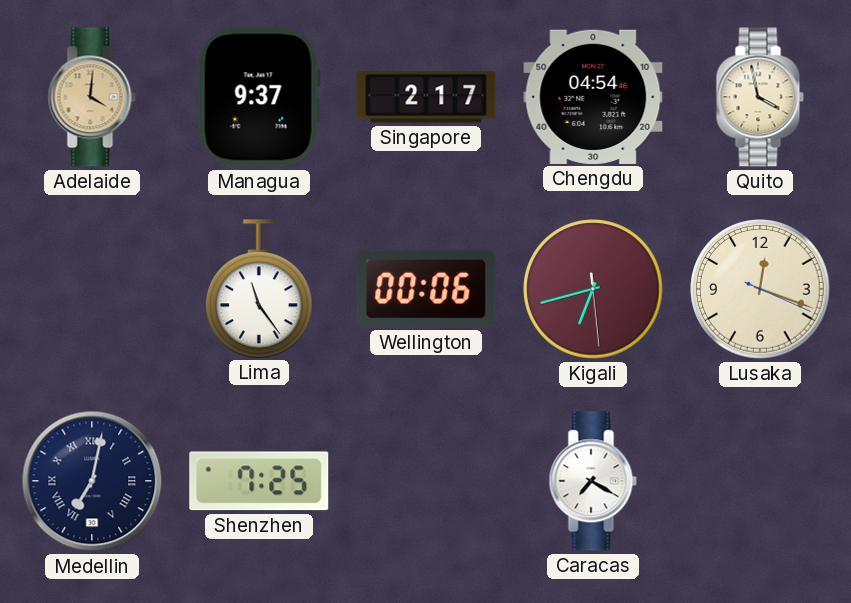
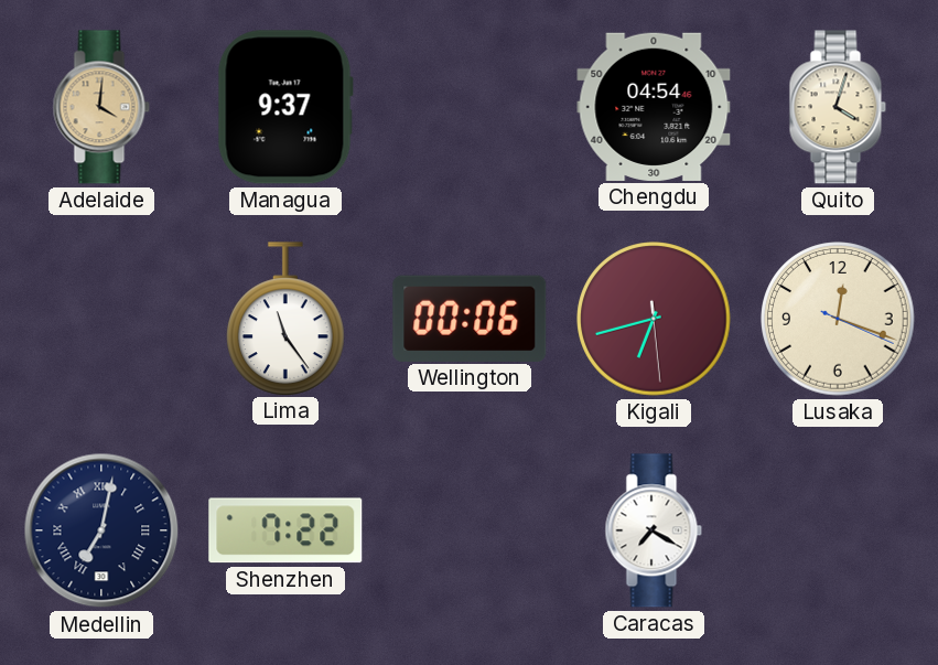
Singapore: 2:17 -> none
Quito: 3:58 -> 4:03
Shenzhen: 7:25 -> 7:22
